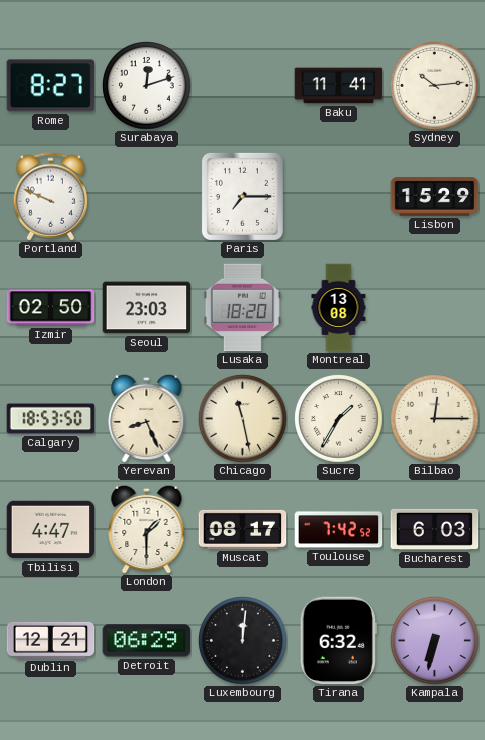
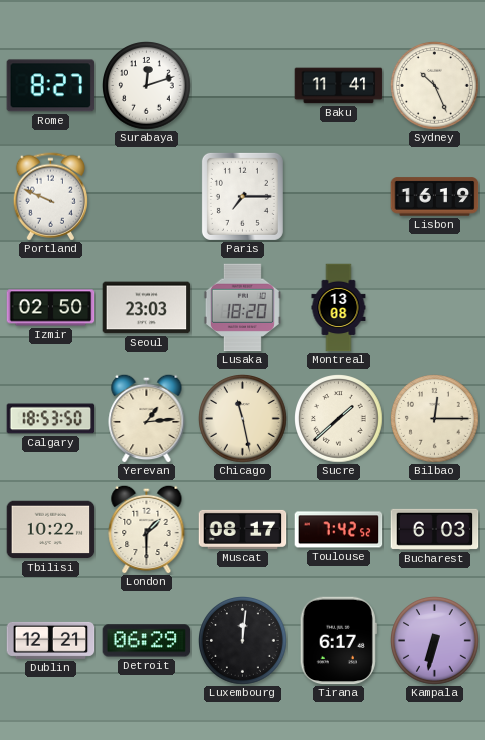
Sydney: 10:14 -> 10:26
Lisbon: 15:29 -> 16:19
Yerevan: 8:26 -> 1:14
Sucre: 1:35 -> 1:38
Tbilisi: 4:47 -> 10:22
Tirana: 6:32 -> 6:17
